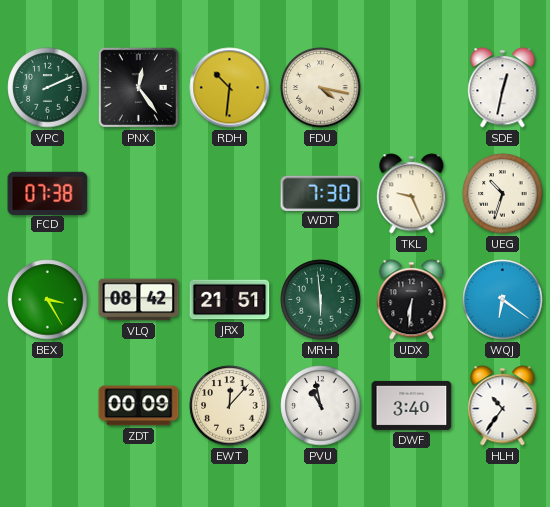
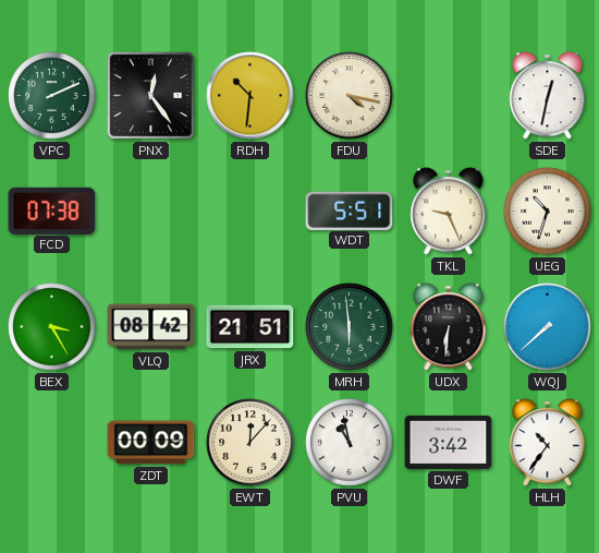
WDT: 7:30 -> 5:51
WQJ: 6:21 -> 7:38
DWF: 3:40 -> 3:42
